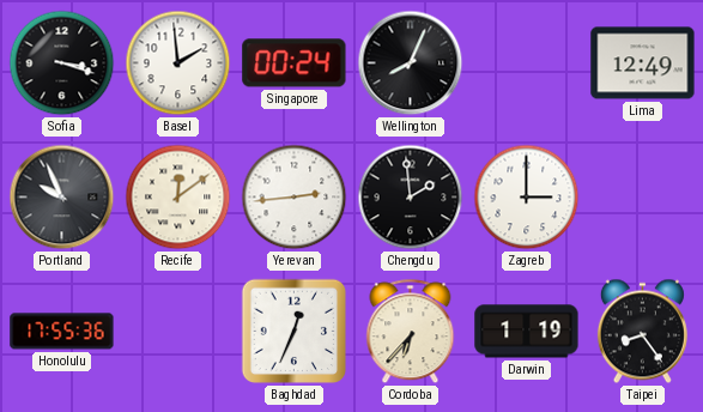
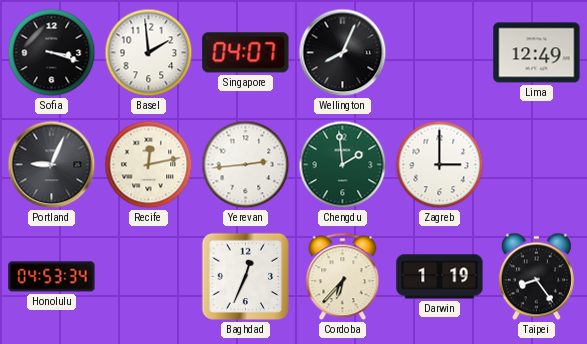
Singapore: 00:24 -> 04:07
Portland: 9:56 -> 9:04
Recife: 12:09 -> 12:13
Chengdu dial: black -> green
Honolulu: 17:55 -> 04:53
